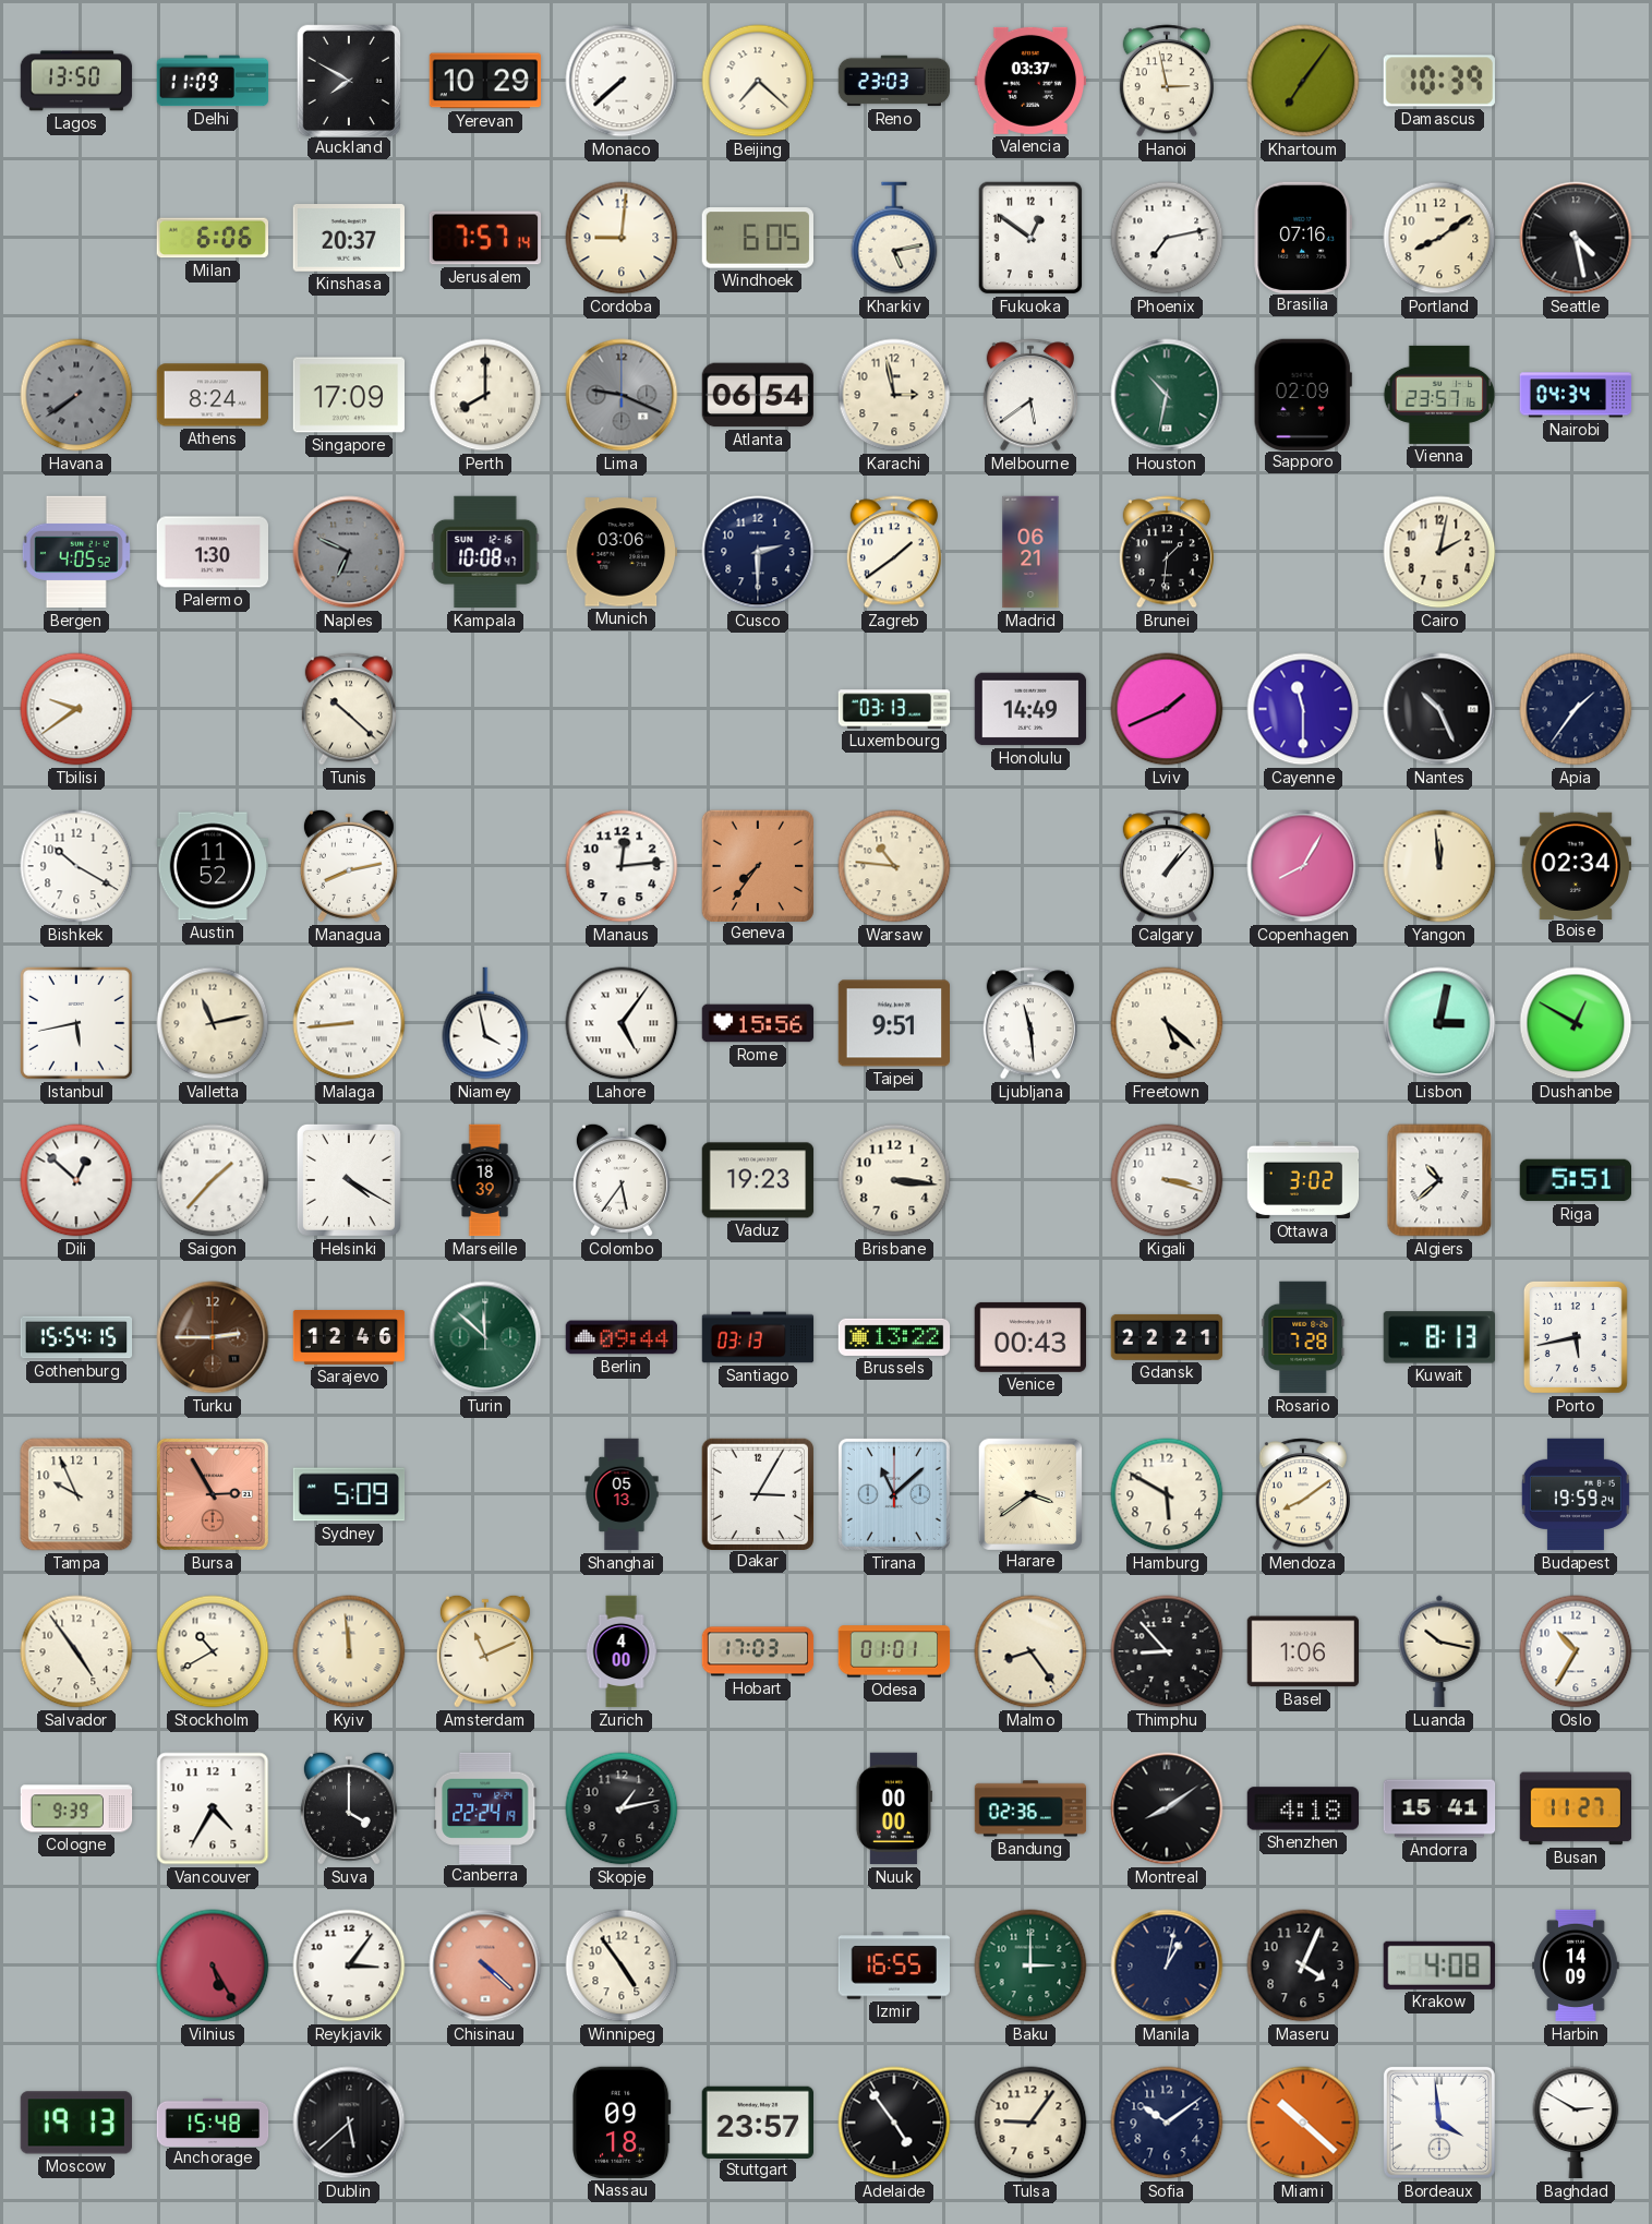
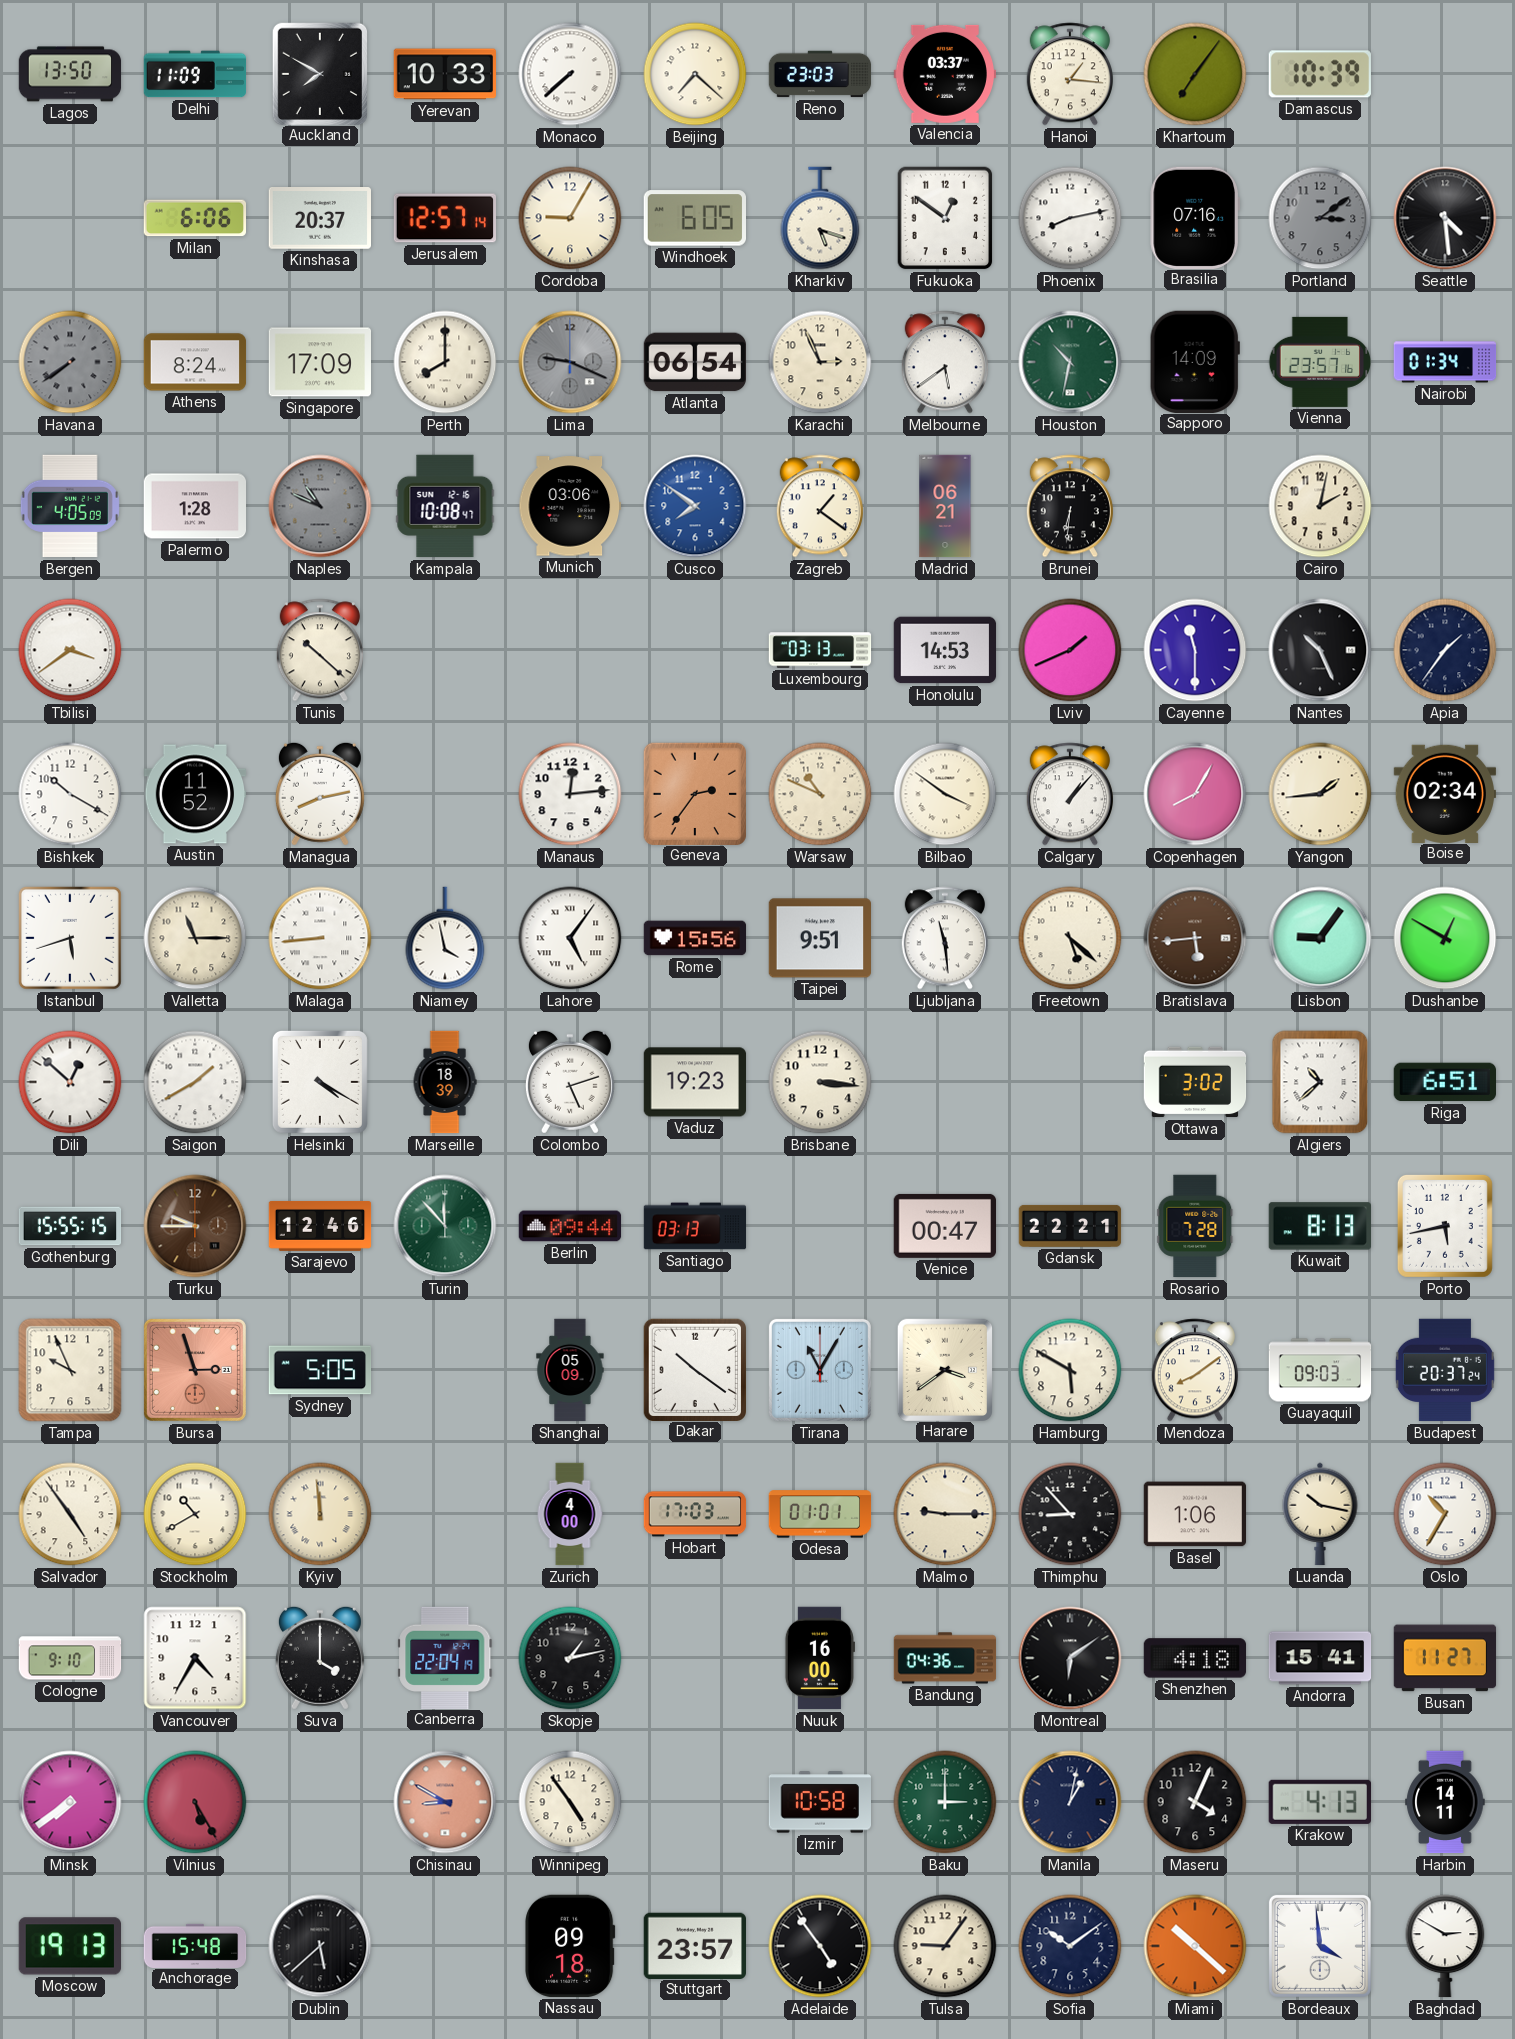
Yerevan: 10:29 -> 10:33
Hanoi: 2:58 -> 1:16
Jerusalem: 7:57 -> 12:57
Cordoba: 9:01 -> 9:05
Kharkiv: 5:13 -> 5:18
Phoenix: 7:13 -> 8:13
Portland: 8:09 -> 3:09
Portland dial: cream -> grey
Seattle: 4:28 -> 4:29
Karachi: 2:58 -> 2:56
Sapporo: 02:09 -> 14:09
Nairobi: 04:34 -> 01:34
Bergen: 4:05:52 -> 4:05:09
Palermo: 1:30 -> 1:28
Naples: 6:49 -> 10:49
Cusco: 2:30 -> 7:51
Cusco dial: navy -> blue
Zagreb: 1:39 -> 1:21
Brunei: 1:31 -> 6:31
Tbilisi: 9:39 -> 3:39
Honolulu: 14:49 -> 14:53
Geneva: 7:36 -> 2:36
Warsaw: 10:46 -> 10:49
Bilbao: none -> 3:51
Yangon: 11:59 -> 1:44
Istanbul: 5:43 -> 5:42
Valletta: 11:13 -> 11:15
Bratislava: none -> 5:44
Lisbon: 3:02 -> 9:06
Saigon: 1:37 -> 1:40
Colombo: 5:36 -> 5:12
Kigali: 3:18 -> none
Riga: 5:51 -> 6:51
Gothenburg: 15:54 -> 15:55
Turku: 2:45 -> 9:45
Turin: 11:52 -> 11:53
Brussels: 13:22 -> none
Venice: 00:43 -> 00:47
Bursa: 2:55 -> 2:57
Sydney: 5:09 -> 5:05
Shanghai: 05:13 -> 05:09
Dakar: 3:05 -> 10:21
Tirana: 11:08 -> 11:05
Guayaquil: none -> 09:03
Budapest: 19:59 -> 20:37
Amsterdam: 11:11 -> none
Malmo: 8:24 -> 9:15
Cologne: 9:39 -> 9:10
Canberra: 22:24 -> 22:04
Nuuk: 00:00 -> 16:00
Bandung: 02:36 -> 04:36
Montreal: 8:09 -> 6:09
Minsk: none -> 7:39
Reykjavik: 3:06 -> none
Chisinau: 4:22 -> 8:50
Izmir: 16:55 -> 10:58
Krakow: 4:08 -> 4:13
Harbin: 14:09 -> 14:11
